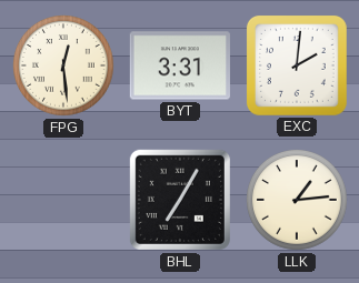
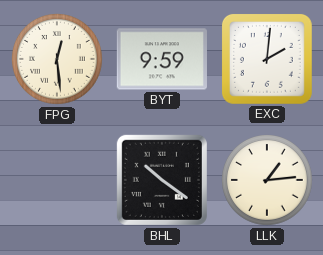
BYT: 3:31 -> 9:59
BHL: 7:05 -> 10:21
